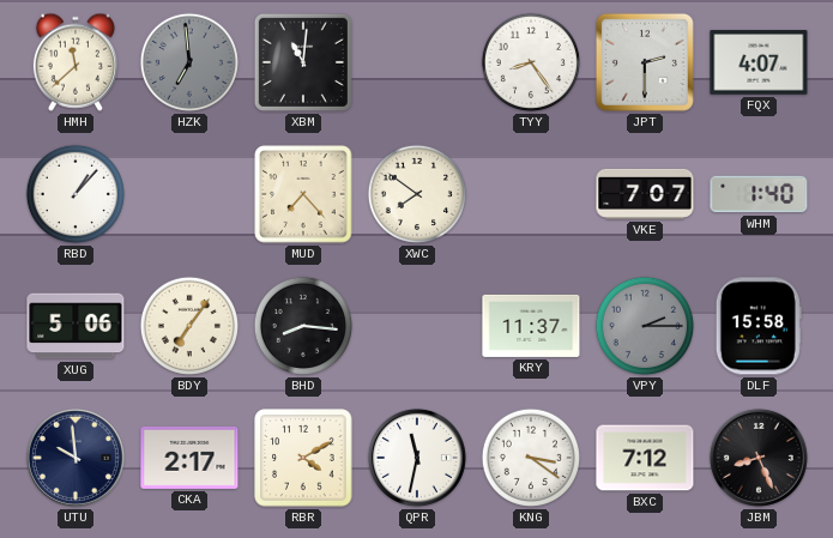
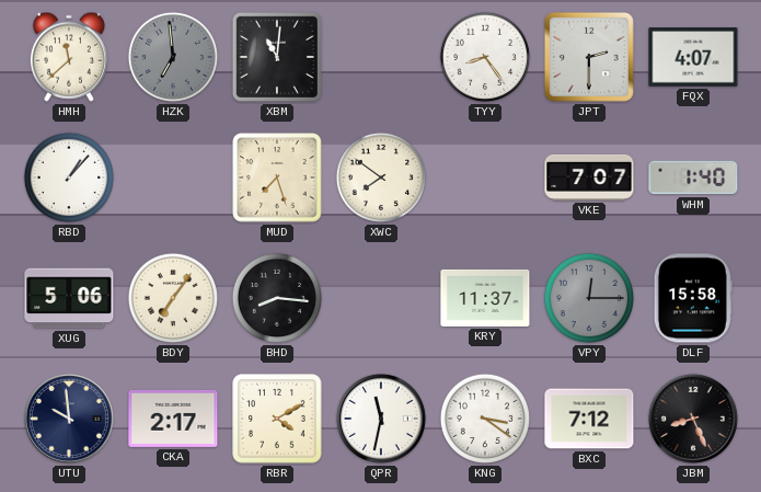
MUD: 7:23 -> 7:27
VPY: 2:15 -> 12:15
